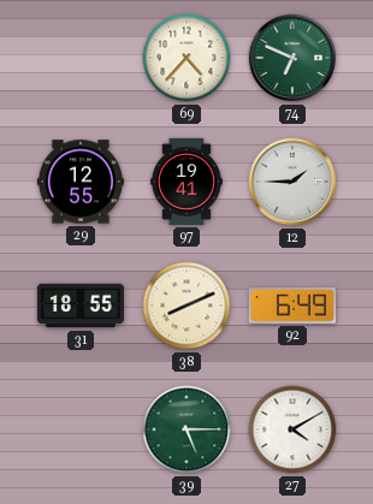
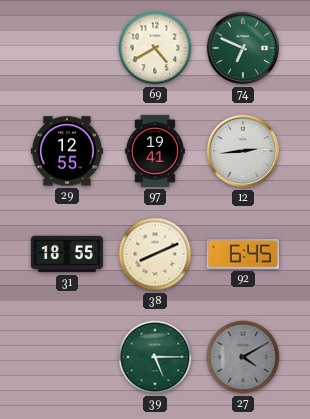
69: 4:37 -> 4:40
12: 1:45 -> 2:44
92: 6:49 -> 6:45
27 dial: white -> grey
